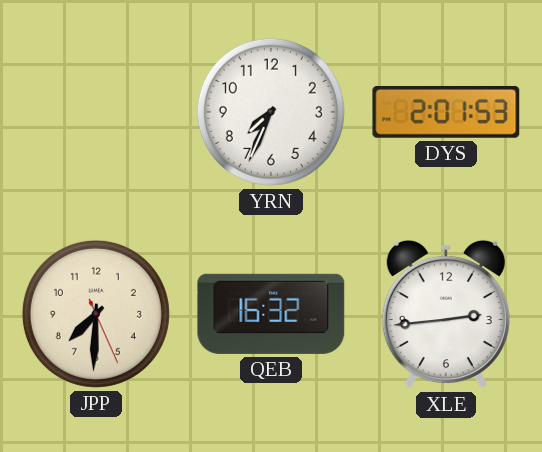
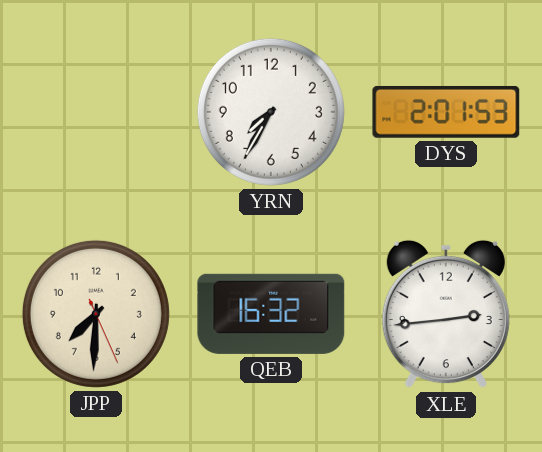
YRN: 7:34 -> 7:35
